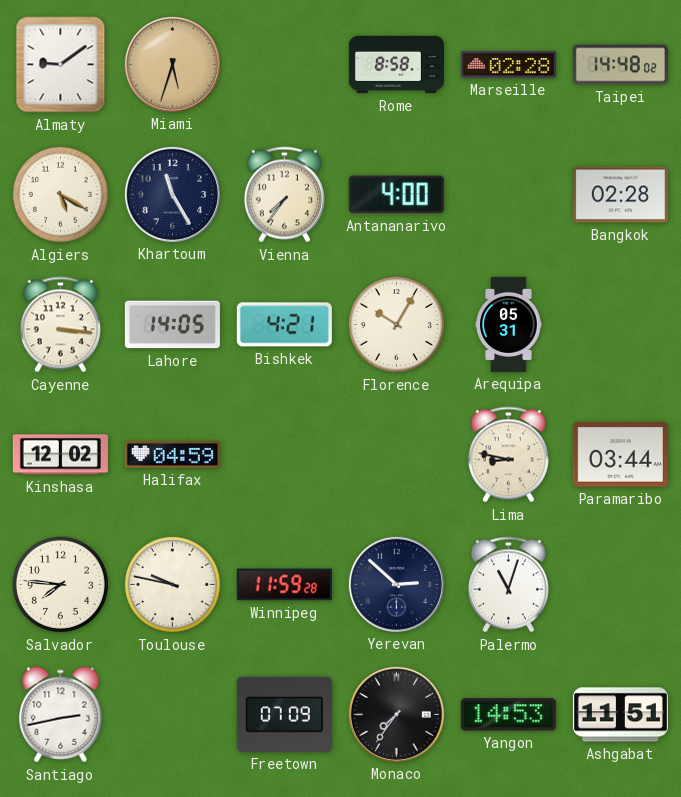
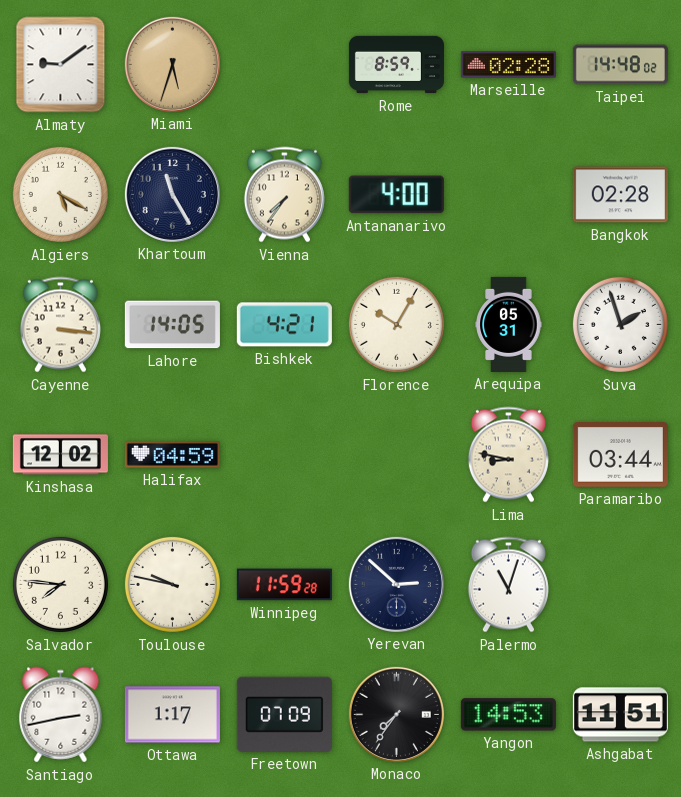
Rome: 8:58 -> 8:59
Suva: none -> 1:57
Ottawa: none -> 1:17
